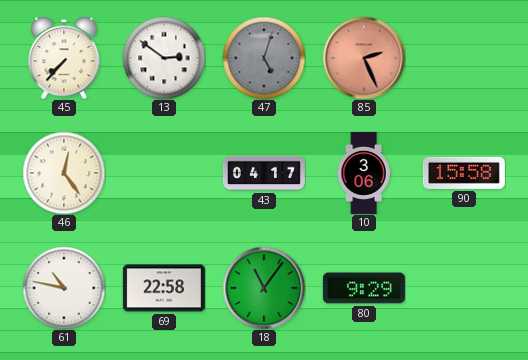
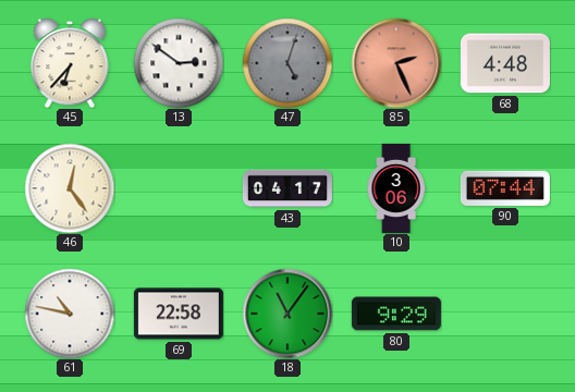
45: 7:37 -> 6:37
68: none -> 4:48
90: 15:58 -> 07:44
